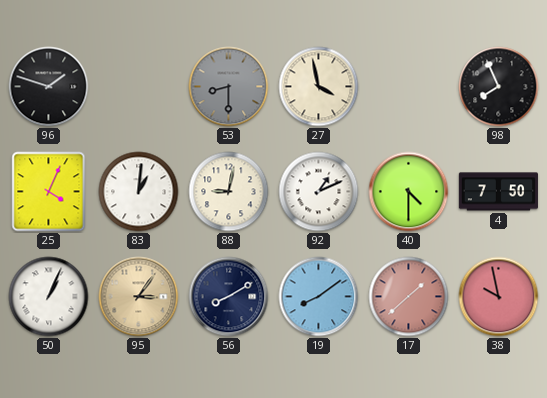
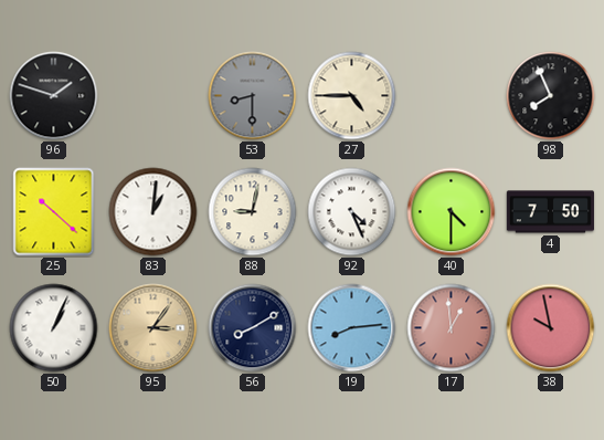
27: 3:58 -> 4:45
25: 4:04 -> 10:22
92: 1:11 -> 4:26
19: 8:09 -> 8:14
17: 1:38 -> 12:59
